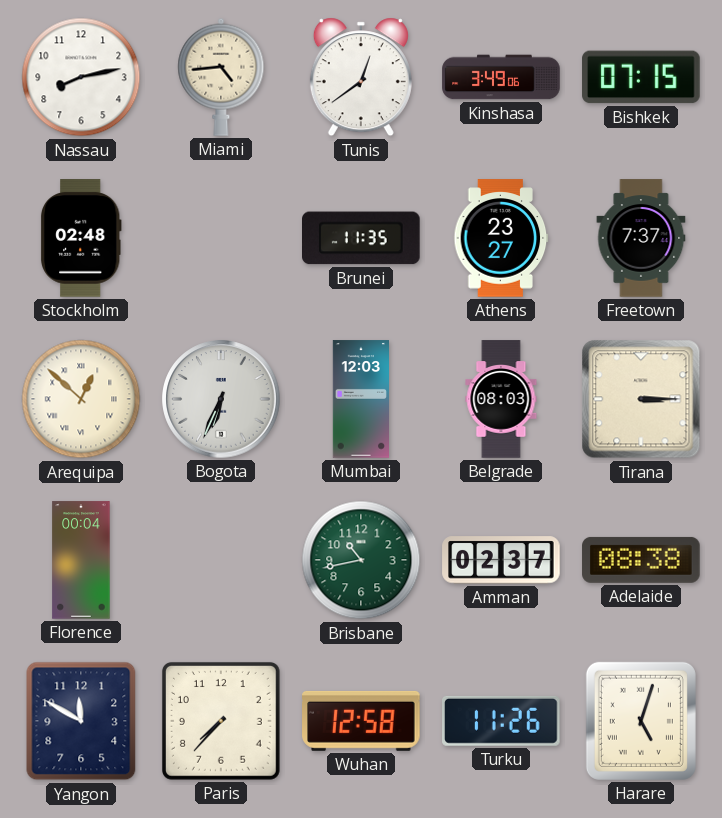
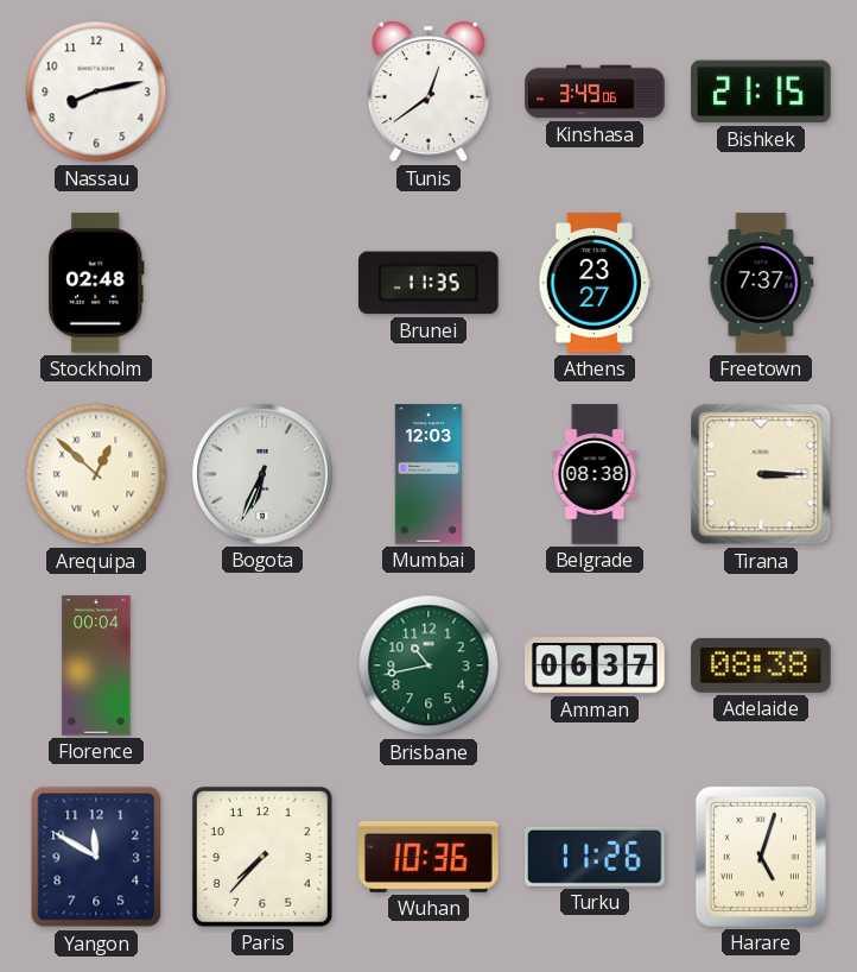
Miami: 4:44 -> none
Bishkek: 07:15 -> 21:15
Belgrade: 08:03 -> 08:38
Amman: 02:37 -> 06:37
Wuhan: 12:58 -> 10:36
